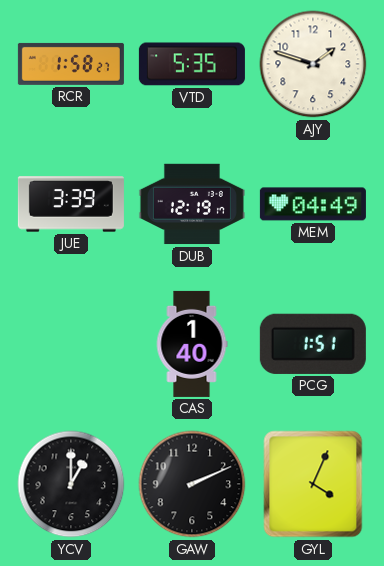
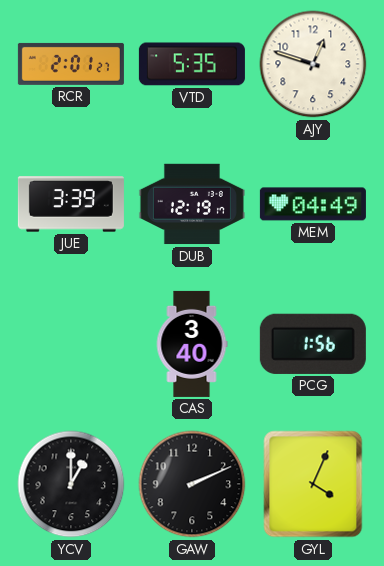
RCR: 1:58 -> 2:01
AJY: 1:48 -> 12:48
CAS: 1:40 -> 3:40
PCG: 1:51 -> 1:56
